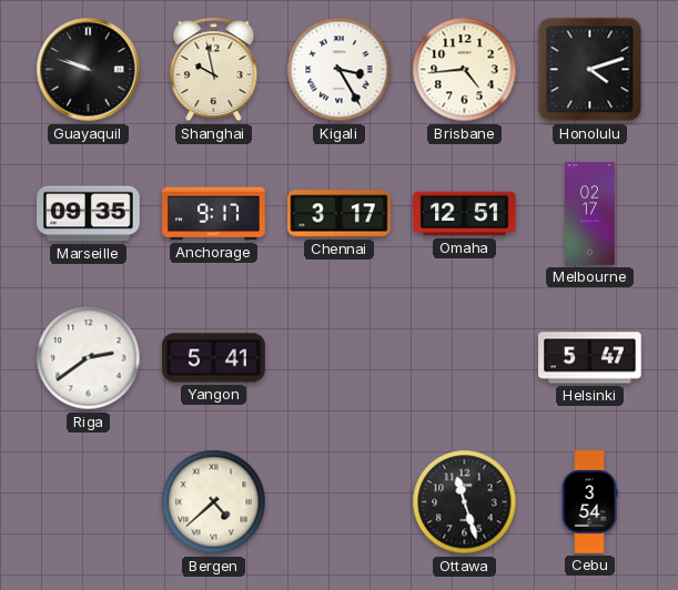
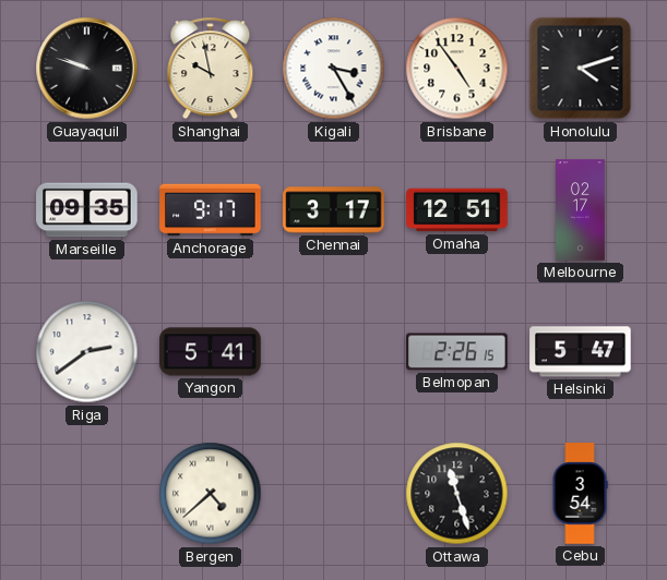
Brisbane: 4:44 -> 4:54
Belmopan: none -> 2:26
